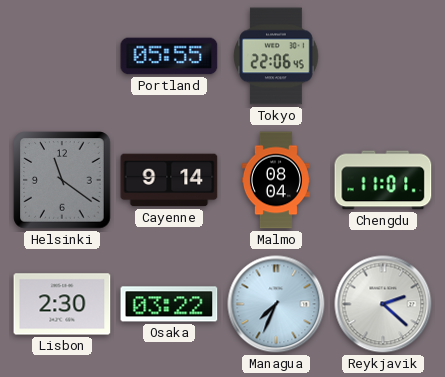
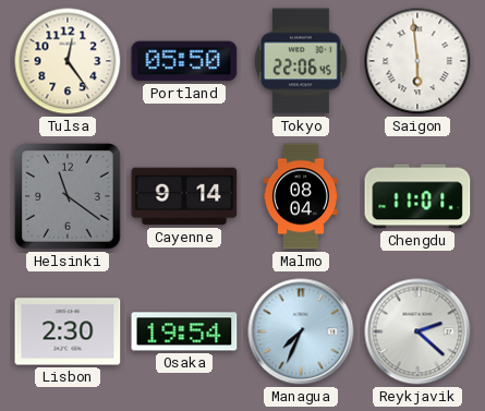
Tulsa: none -> 12:24
Portland: 05:55 -> 05:50
Saigon: none -> 5:59
Osaka: 03:22 -> 19:54
